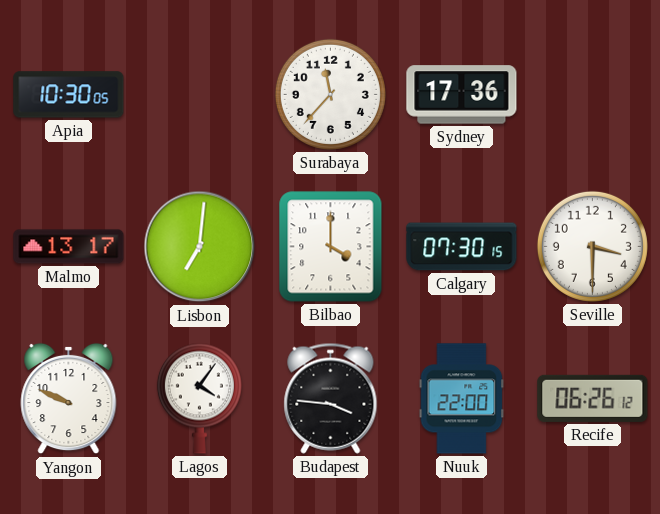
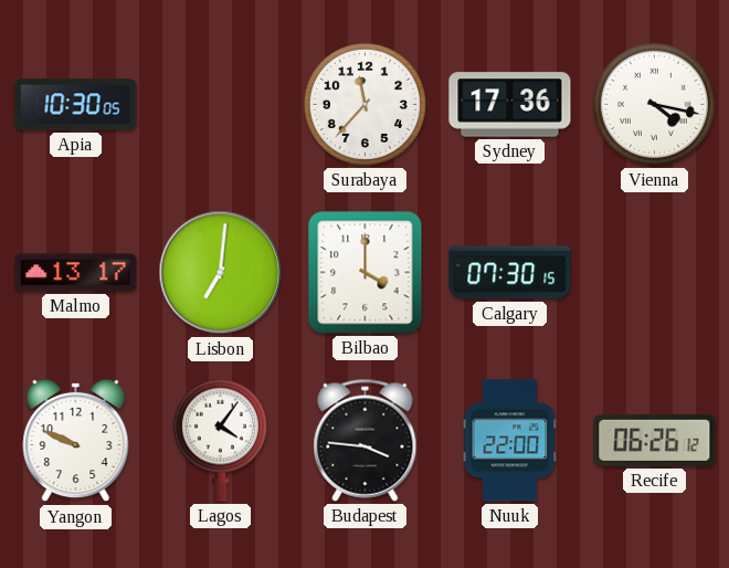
Vienna: none -> 4:17
Seville: 3:30 -> none
